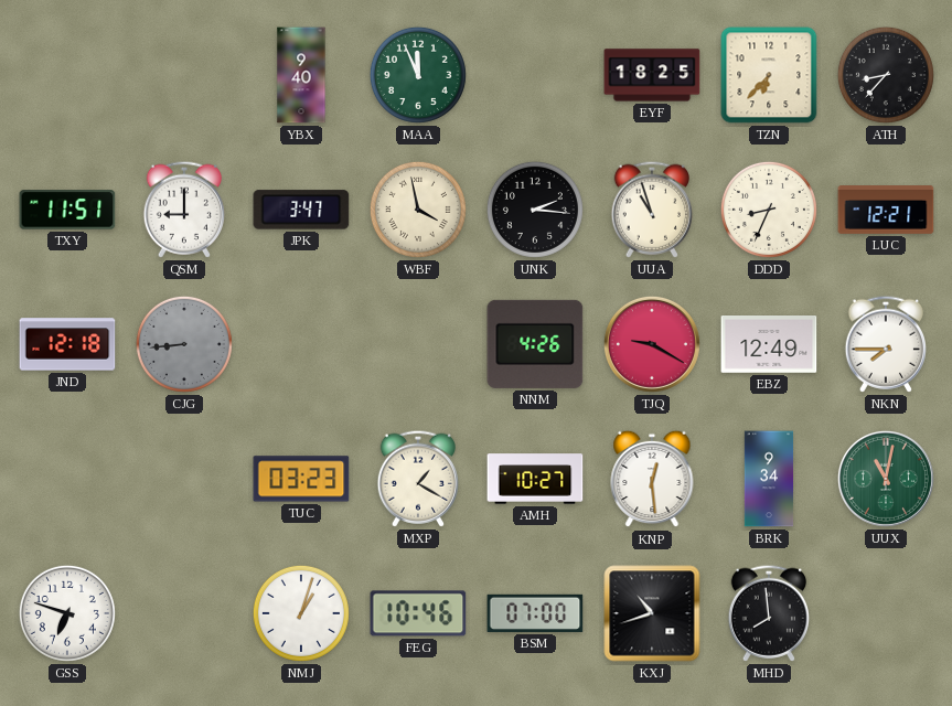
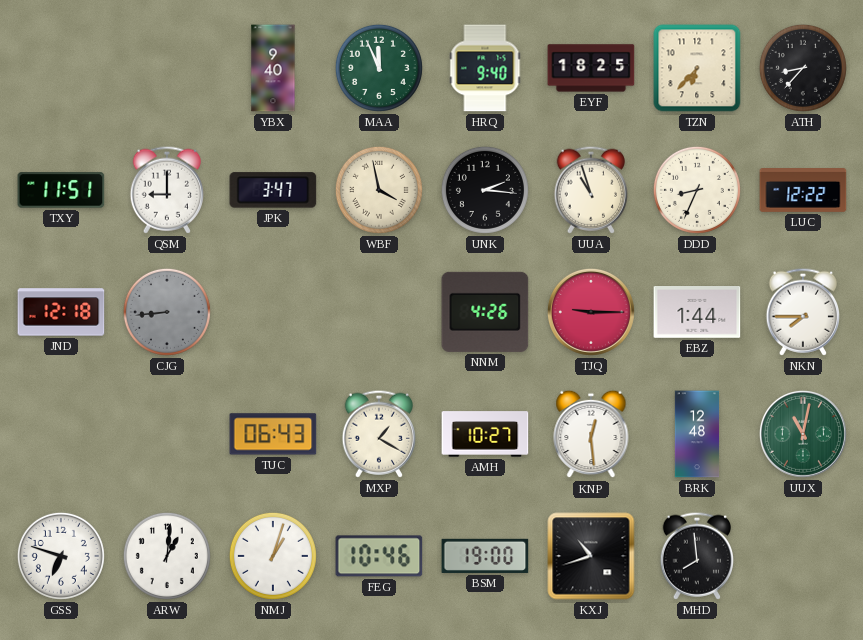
HRQ: none -> 9:40
LUC: 12:21 -> 12:22
TJQ: 9:20 -> 9:15
EBZ: 12:49 -> 1:44
TUC: 03:23 -> 06:43
BRK: 9:34 -> 12:48
ARW: none -> 1:01
BSM: 07:00 -> 19:00
